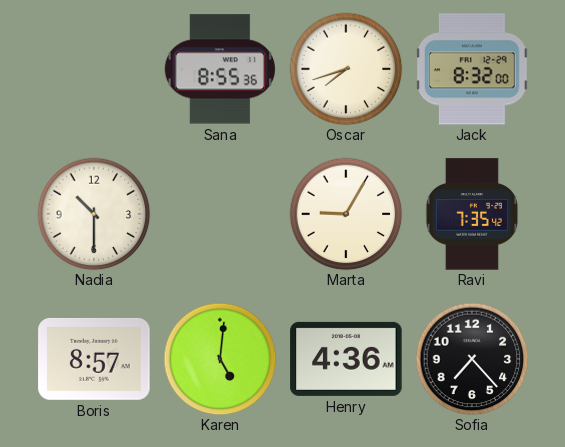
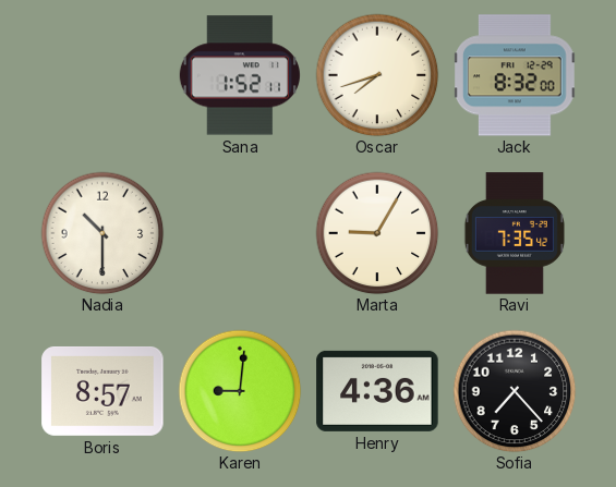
Sana: 8:55 -> 1:52
Karen: 5:01 -> 9:01
